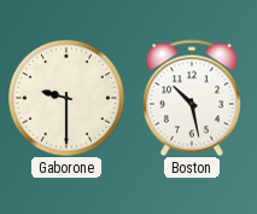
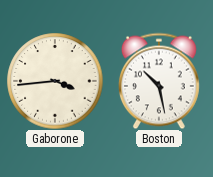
Gaborone: 9:30 -> 3:44
